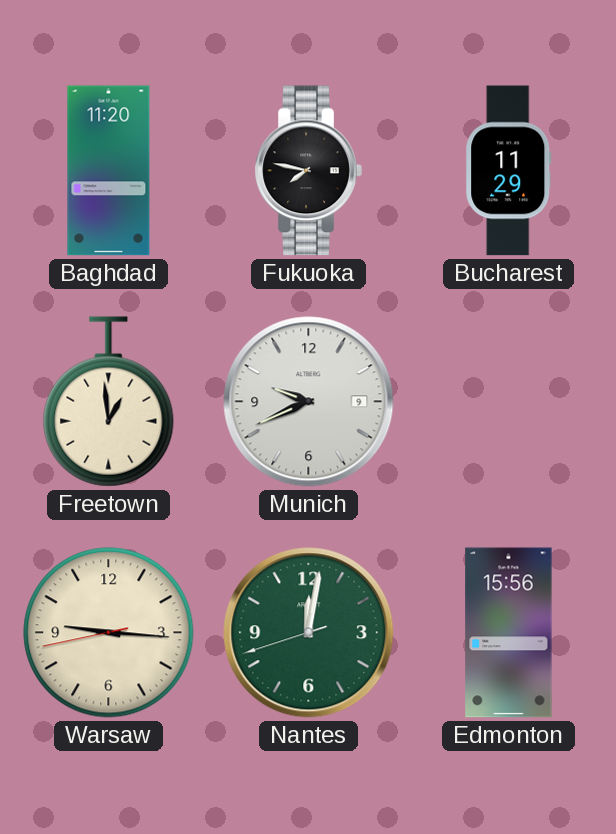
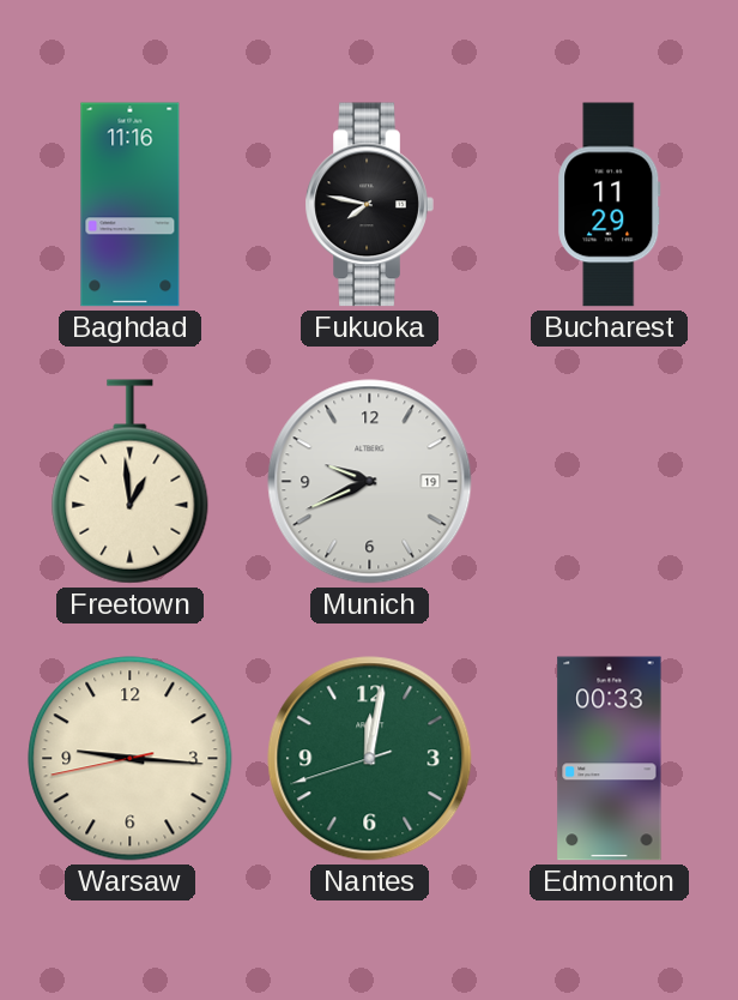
Baghdad: 11:20 -> 11:16
Munich date: 9 -> 19
Edmonton: 15:56 -> 00:33
